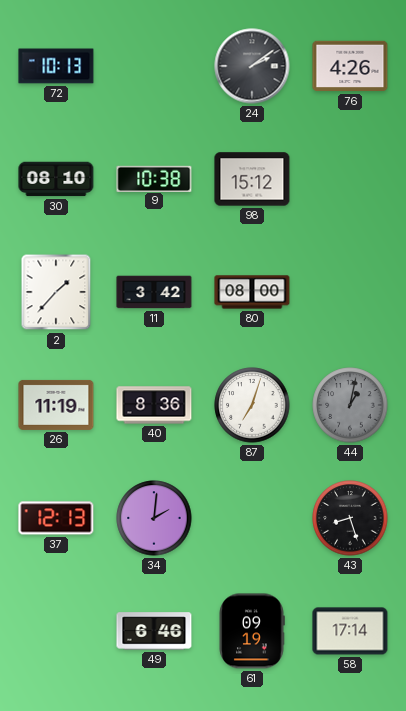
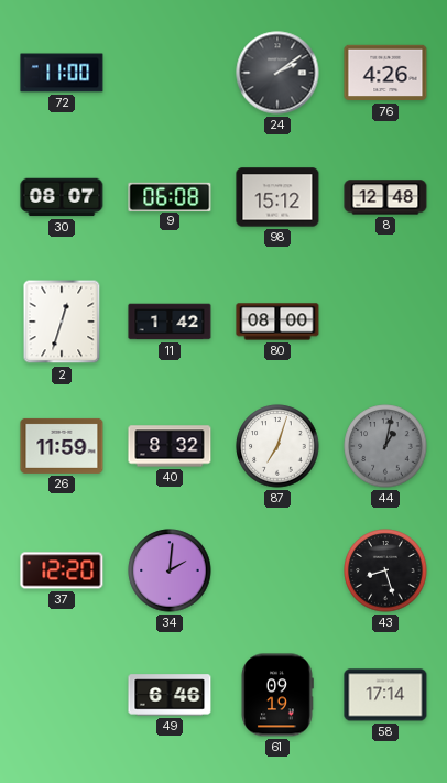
72: 10:13 -> 11:00
30: 08:10 -> 08:07
9: 10:38 -> 06:08
8: none -> 12:48
2: 1:37 -> 12:33
11: 3:42 -> 1:42
26: 11:19 -> 11:59
40: 8:36 -> 8:32
37: 12:13 -> 12:20
